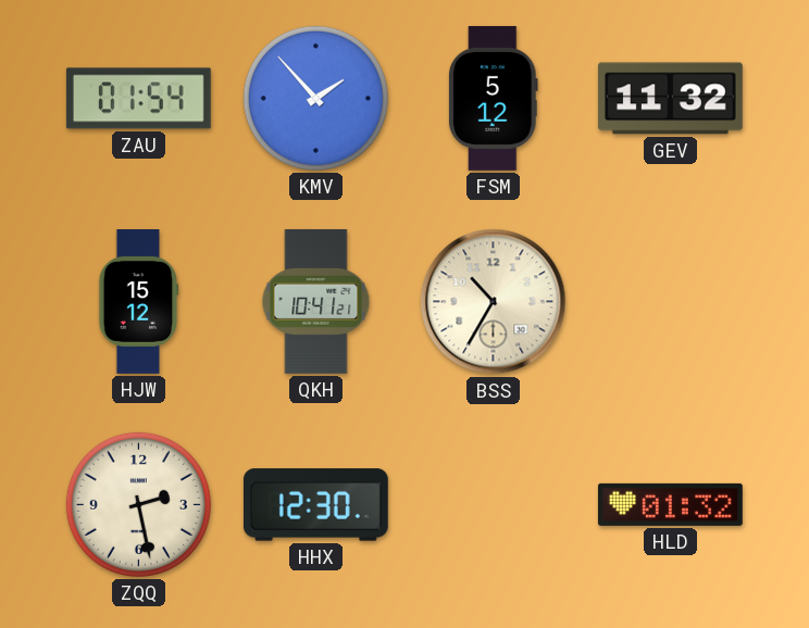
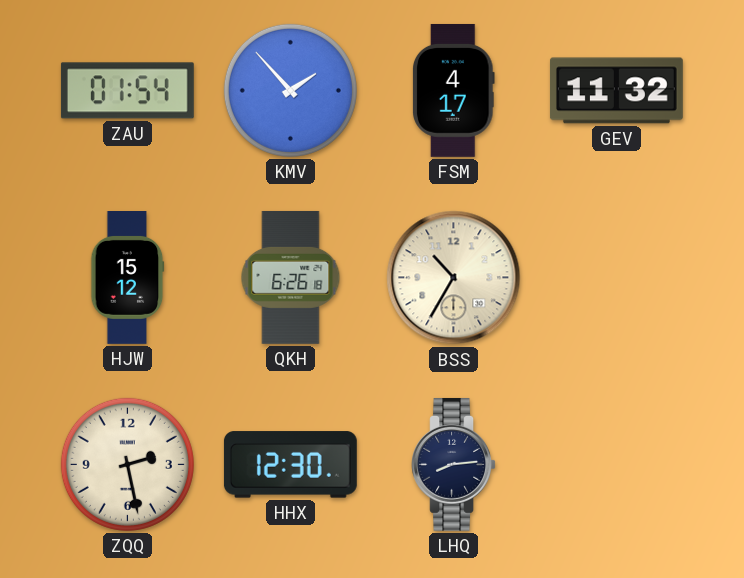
FSM: 5:12 -> 4:17
QKH: 10:41 -> 6:26
LHQ: none -> 8:14
HLD: 01:32 -> none
